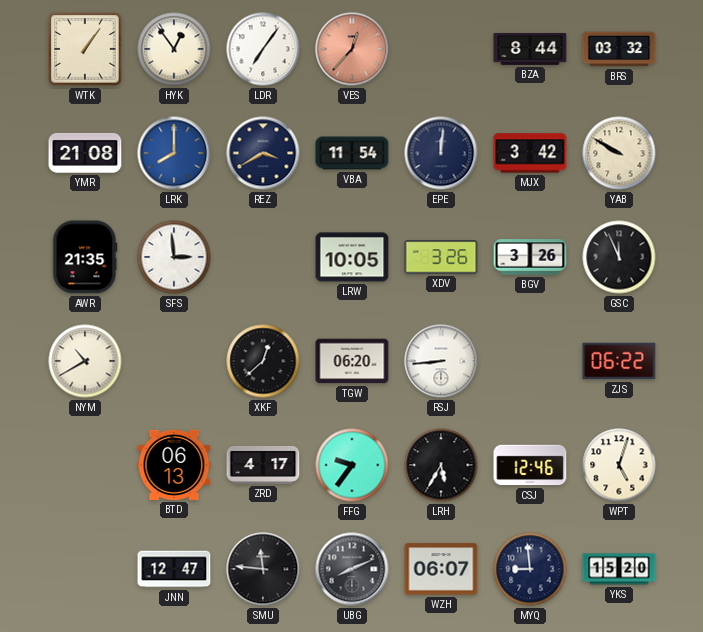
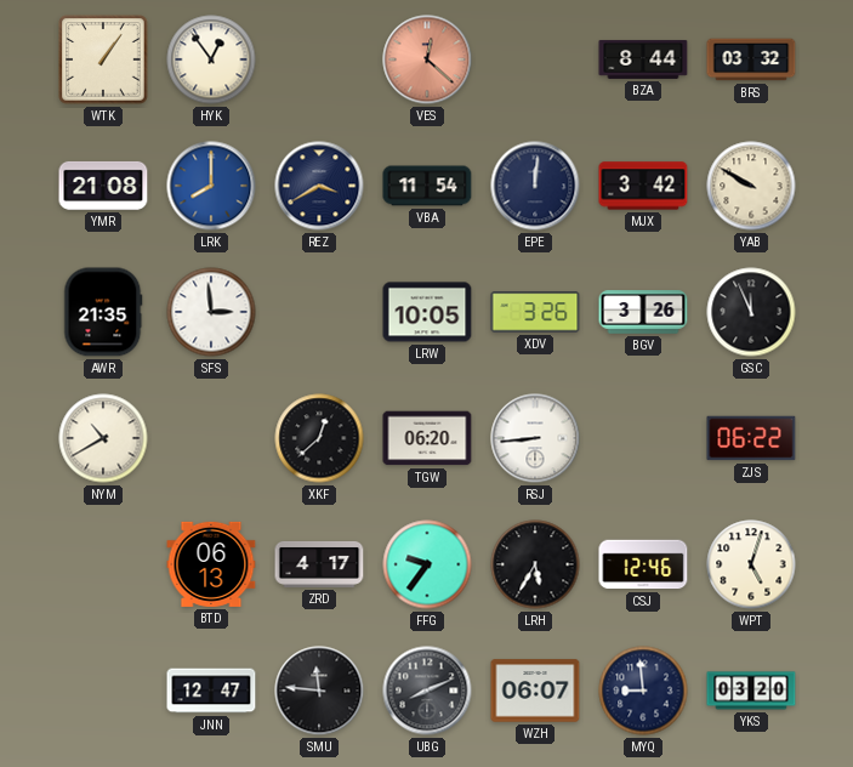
LDR: 7:06 -> none
VES: 12:37 -> 12:22
YKS: 15:20 -> 03:20
